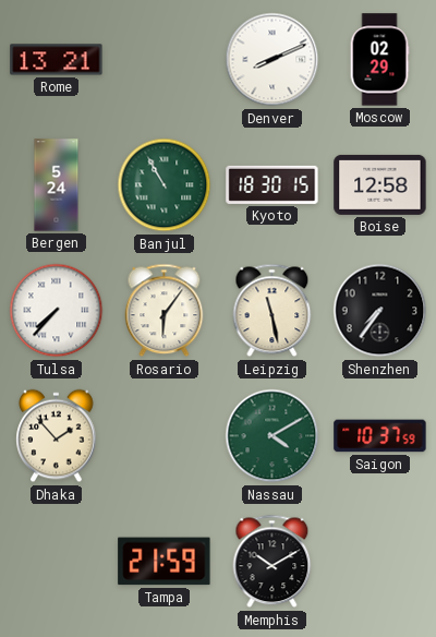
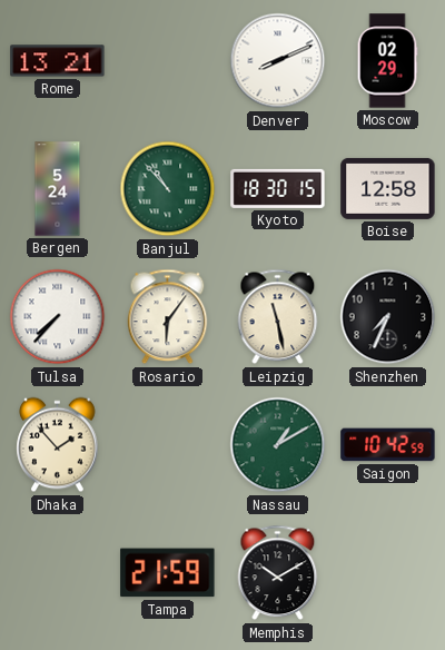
Banjul: 10:55 -> 10:53
Shenzhen: 7:36 -> 7:34
Nassau: 4:10 -> 1:10
Saigon: 10:37 -> 10:42
